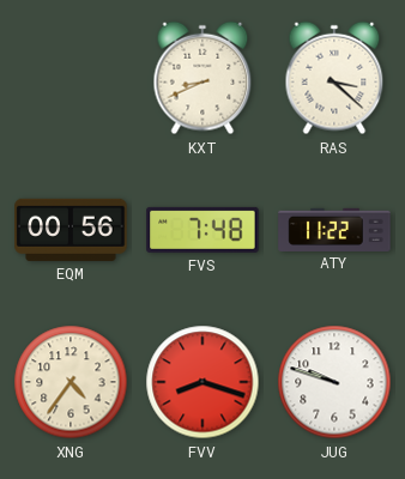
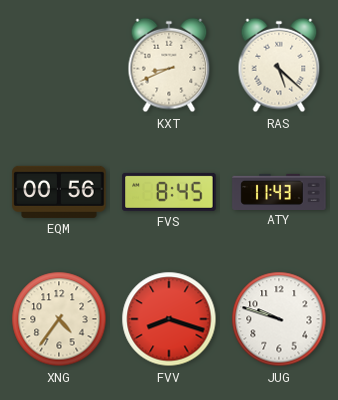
RAS: 3:22 -> 5:22
FVS: 7:48 -> 8:45
ATY: 11:22 -> 11:43
